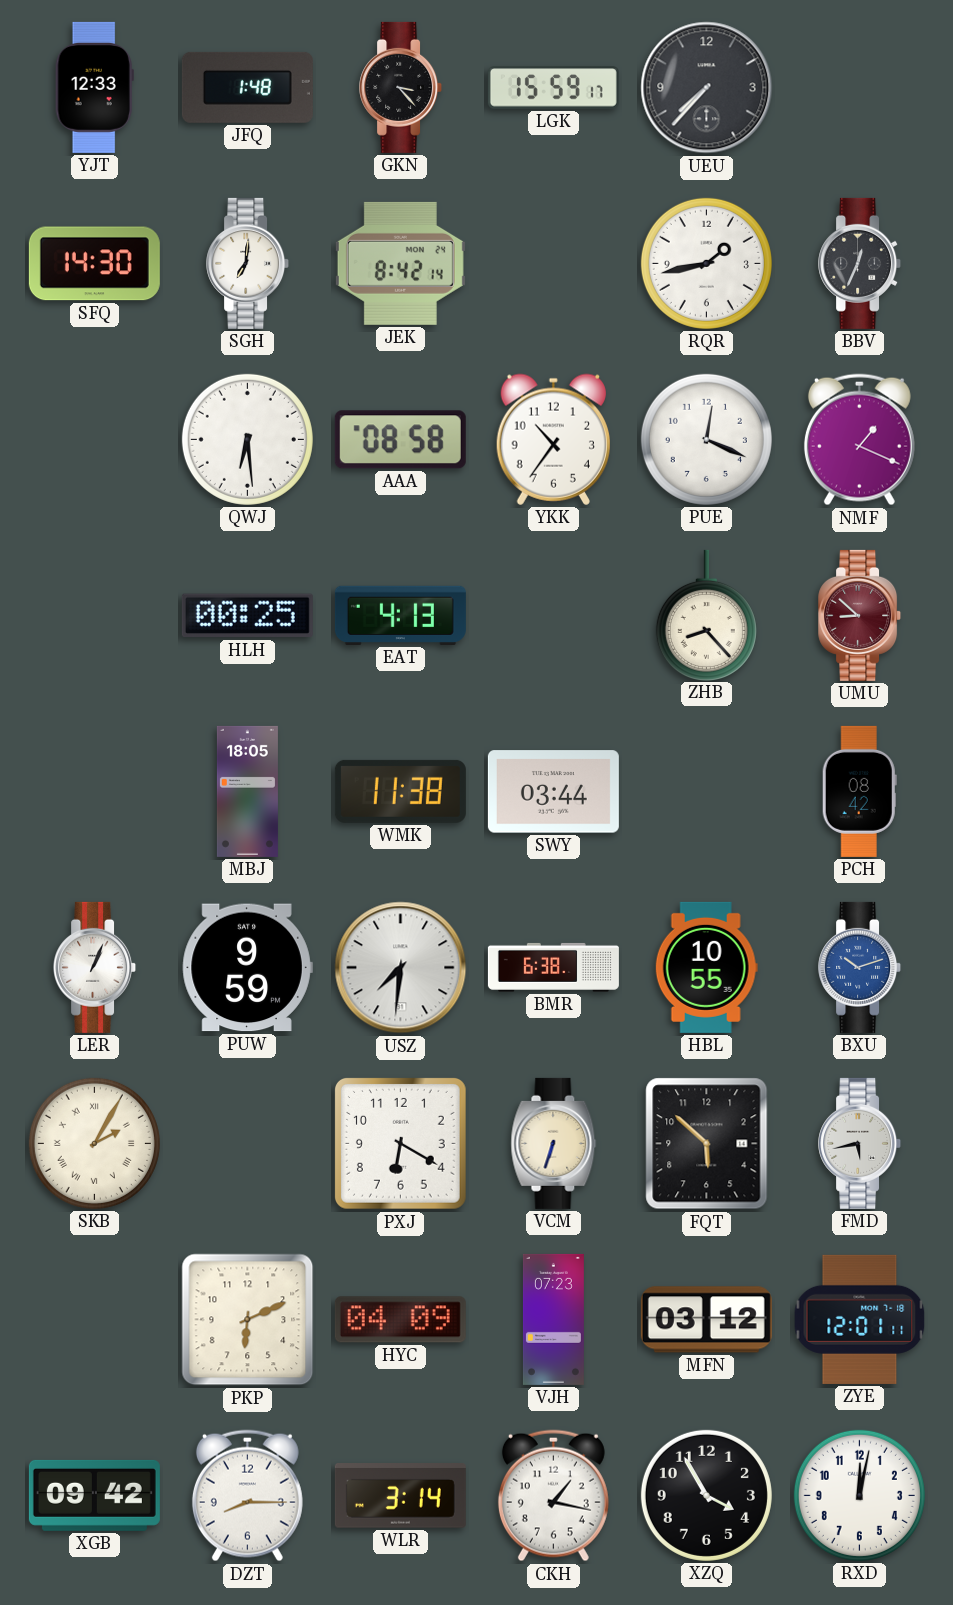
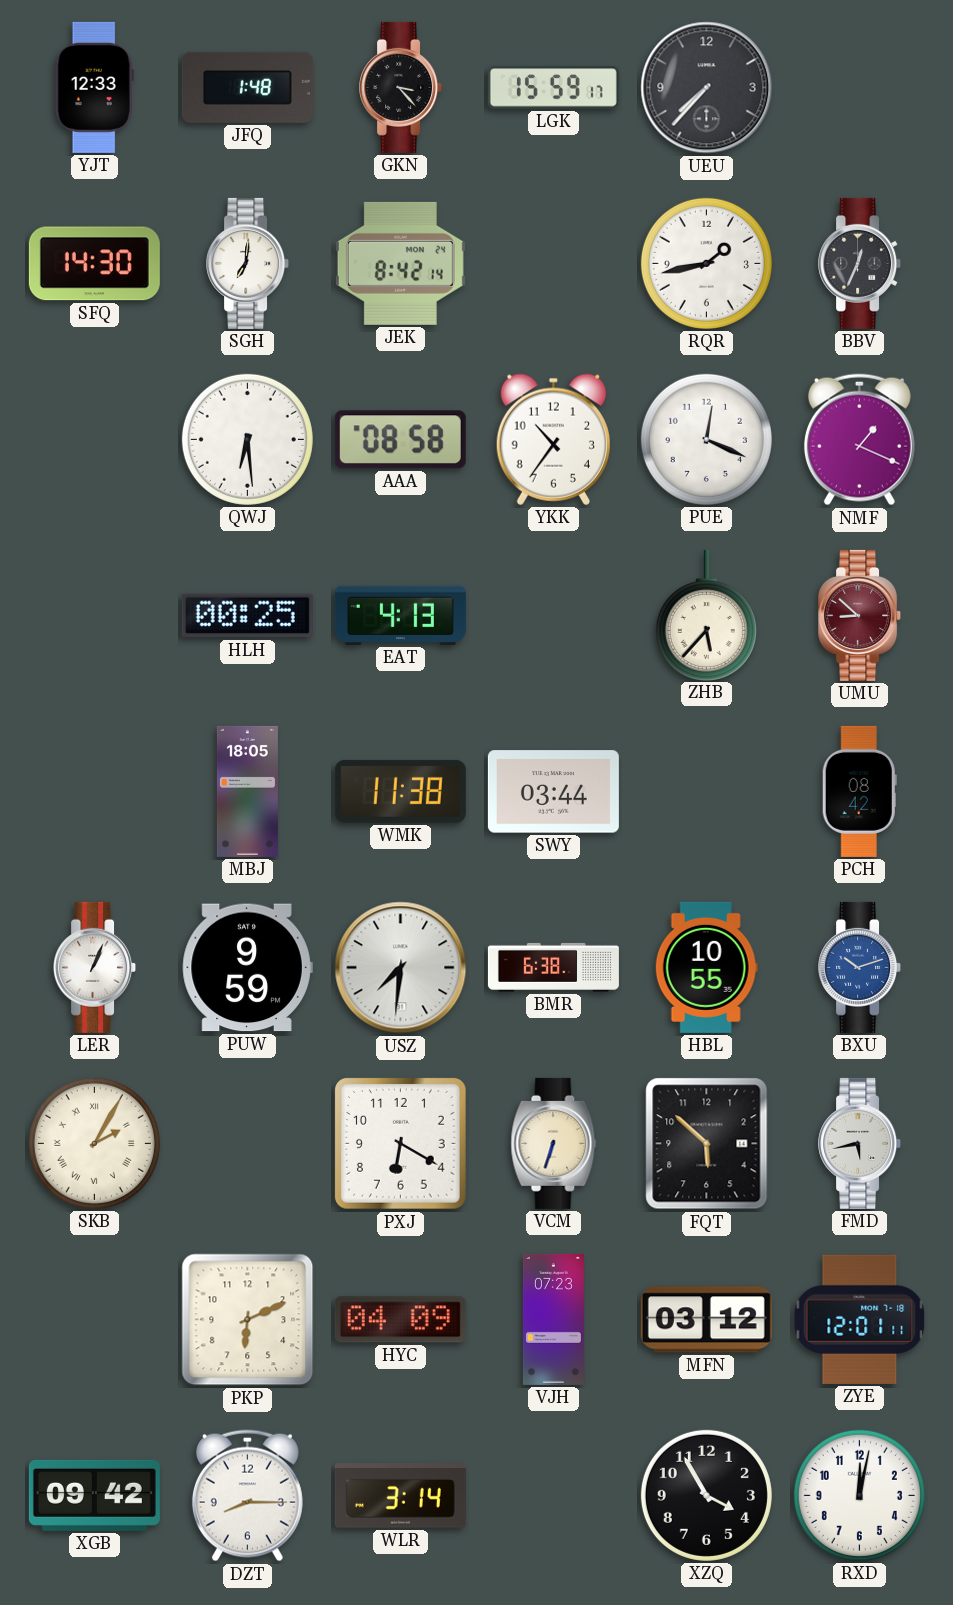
ZHB: 8:23 -> 5:37
CKH: 1:17 -> none
